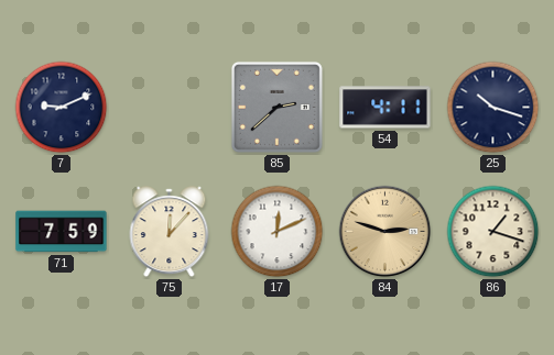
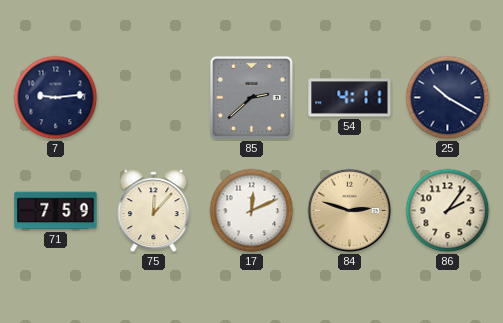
7: 9:11 -> 9:14
25: 10:18 -> 10:20
86: 1:18 -> 2:06
